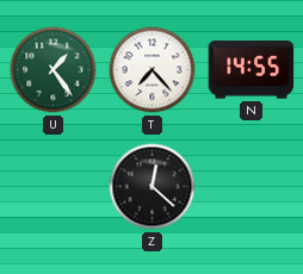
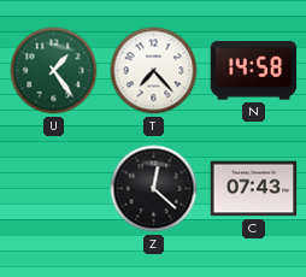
N: 14:55 -> 14:58
C: none -> 07:43
